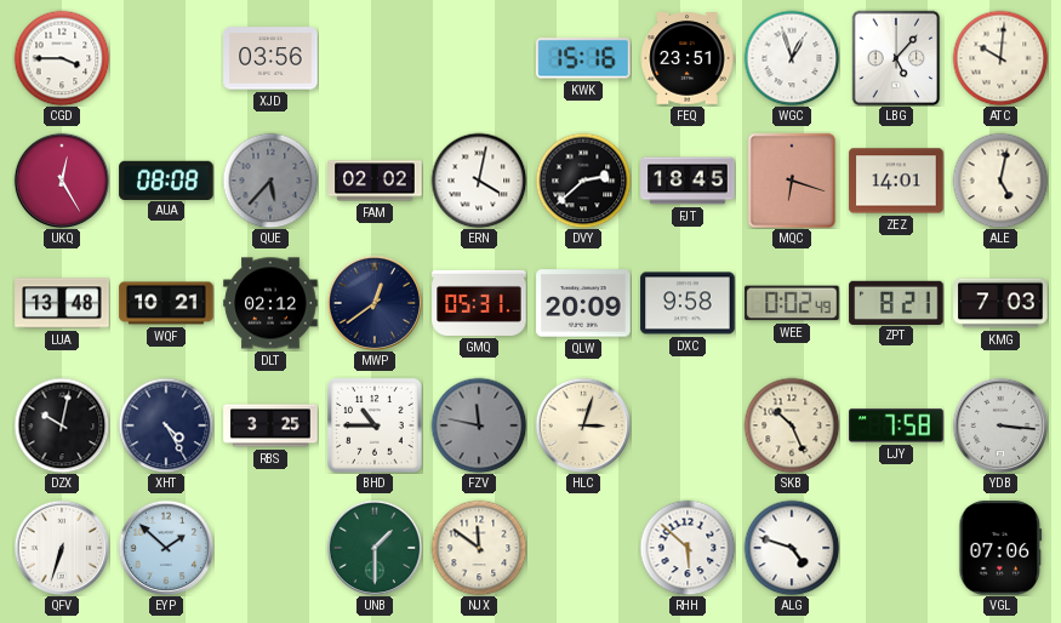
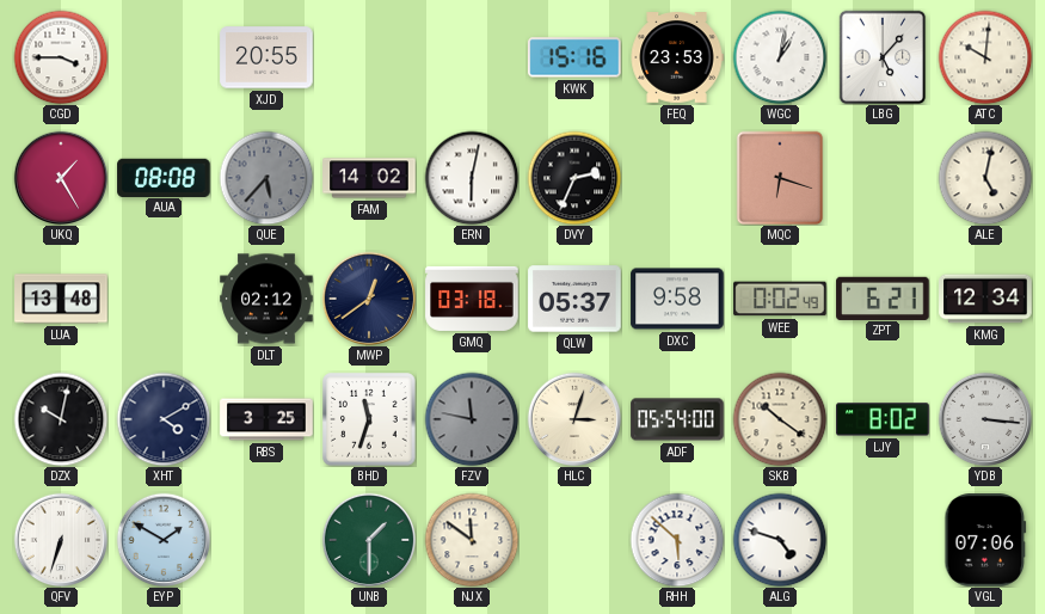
XJD: 03:56 -> 20:55
FEQ: 23:51 -> 23:53
WGC: 12:57 -> 1:02
UKQ: 12:25 -> 1:25
FAM: 02:02 -> 14:02
ERN: 4:02 -> 6:02
DVY: 2:38 -> 2:34
FJT: 18:45 -> none
ZEZ: 14:01 -> none
WQF: 10:21 -> none
GMQ: 05:31 -> 03:18
QLW: 20:09 -> 05:37
ZPT: 8:21 -> 6:21
KMG: 7:03 -> 12:34
XHT: 4:25 -> 4:10
BHD: 10:45 -> 11:33
ADF: none -> 05:54
SKB: 10:26 -> 10:21
LJY: 7:58 -> 8:02
EYP: 1:52 -> 1:50
